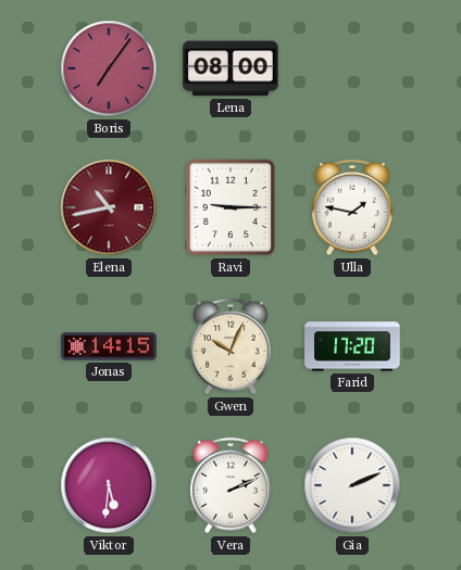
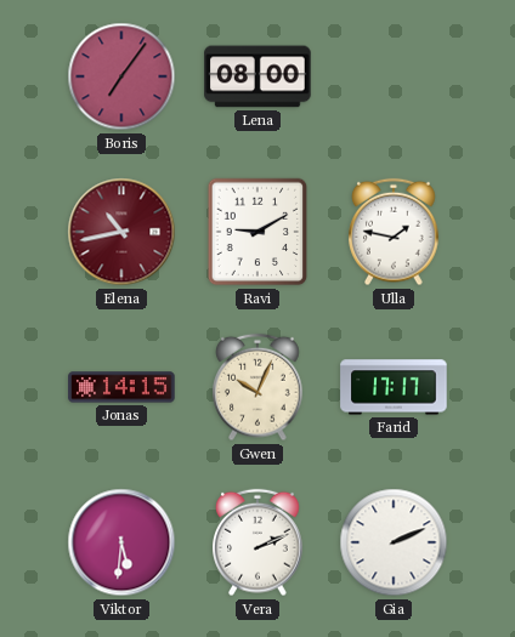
Ravi: 9:15 -> 9:10
Farid: 17:20 -> 17:17
